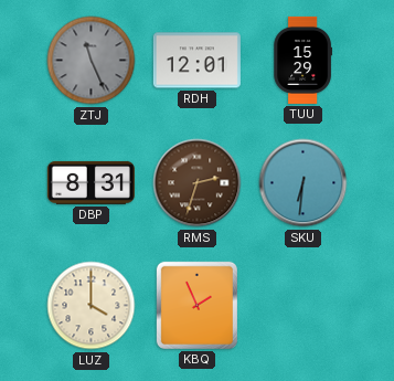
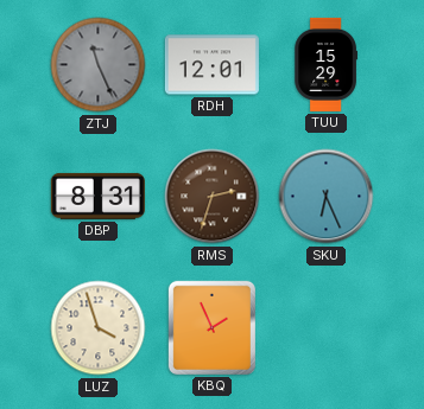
SKU: 6:31 -> 6:26
LUZ: 4:00 -> 3:57
